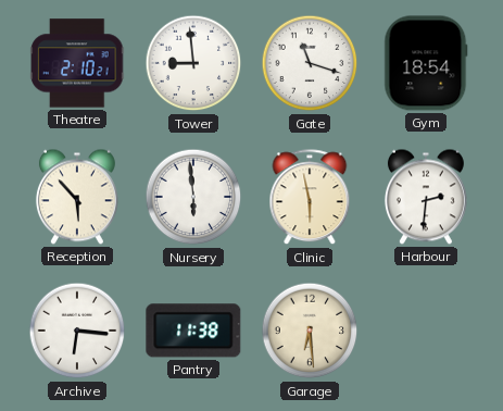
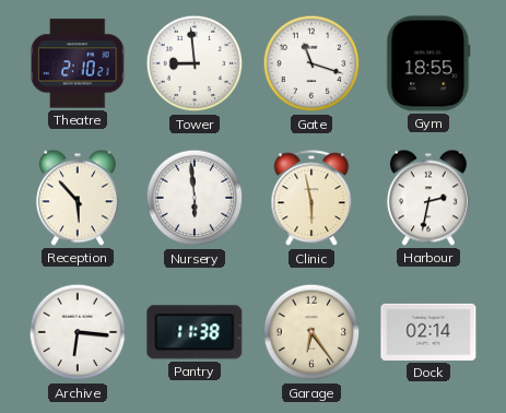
Gym: 18:54 -> 18:55
Harbour: 2:31 -> 2:32
Garage: 6:29 -> 6:24
Dock: none -> 02:14
